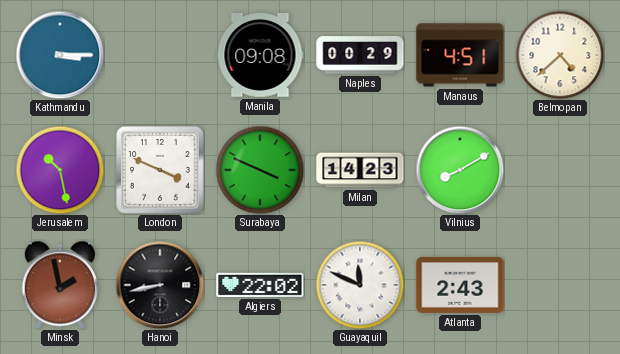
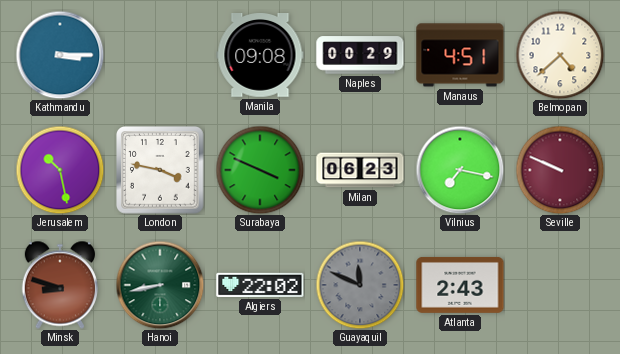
London: 3:49 -> 3:47
Milan: 14:23 -> 06:23
Vilnius: 8:10 -> 7:17
Seville: none -> 9:49
Minsk: 1:58 -> 8:48
Hanoi dial: black -> green
Guayaquil dial: white -> grey
